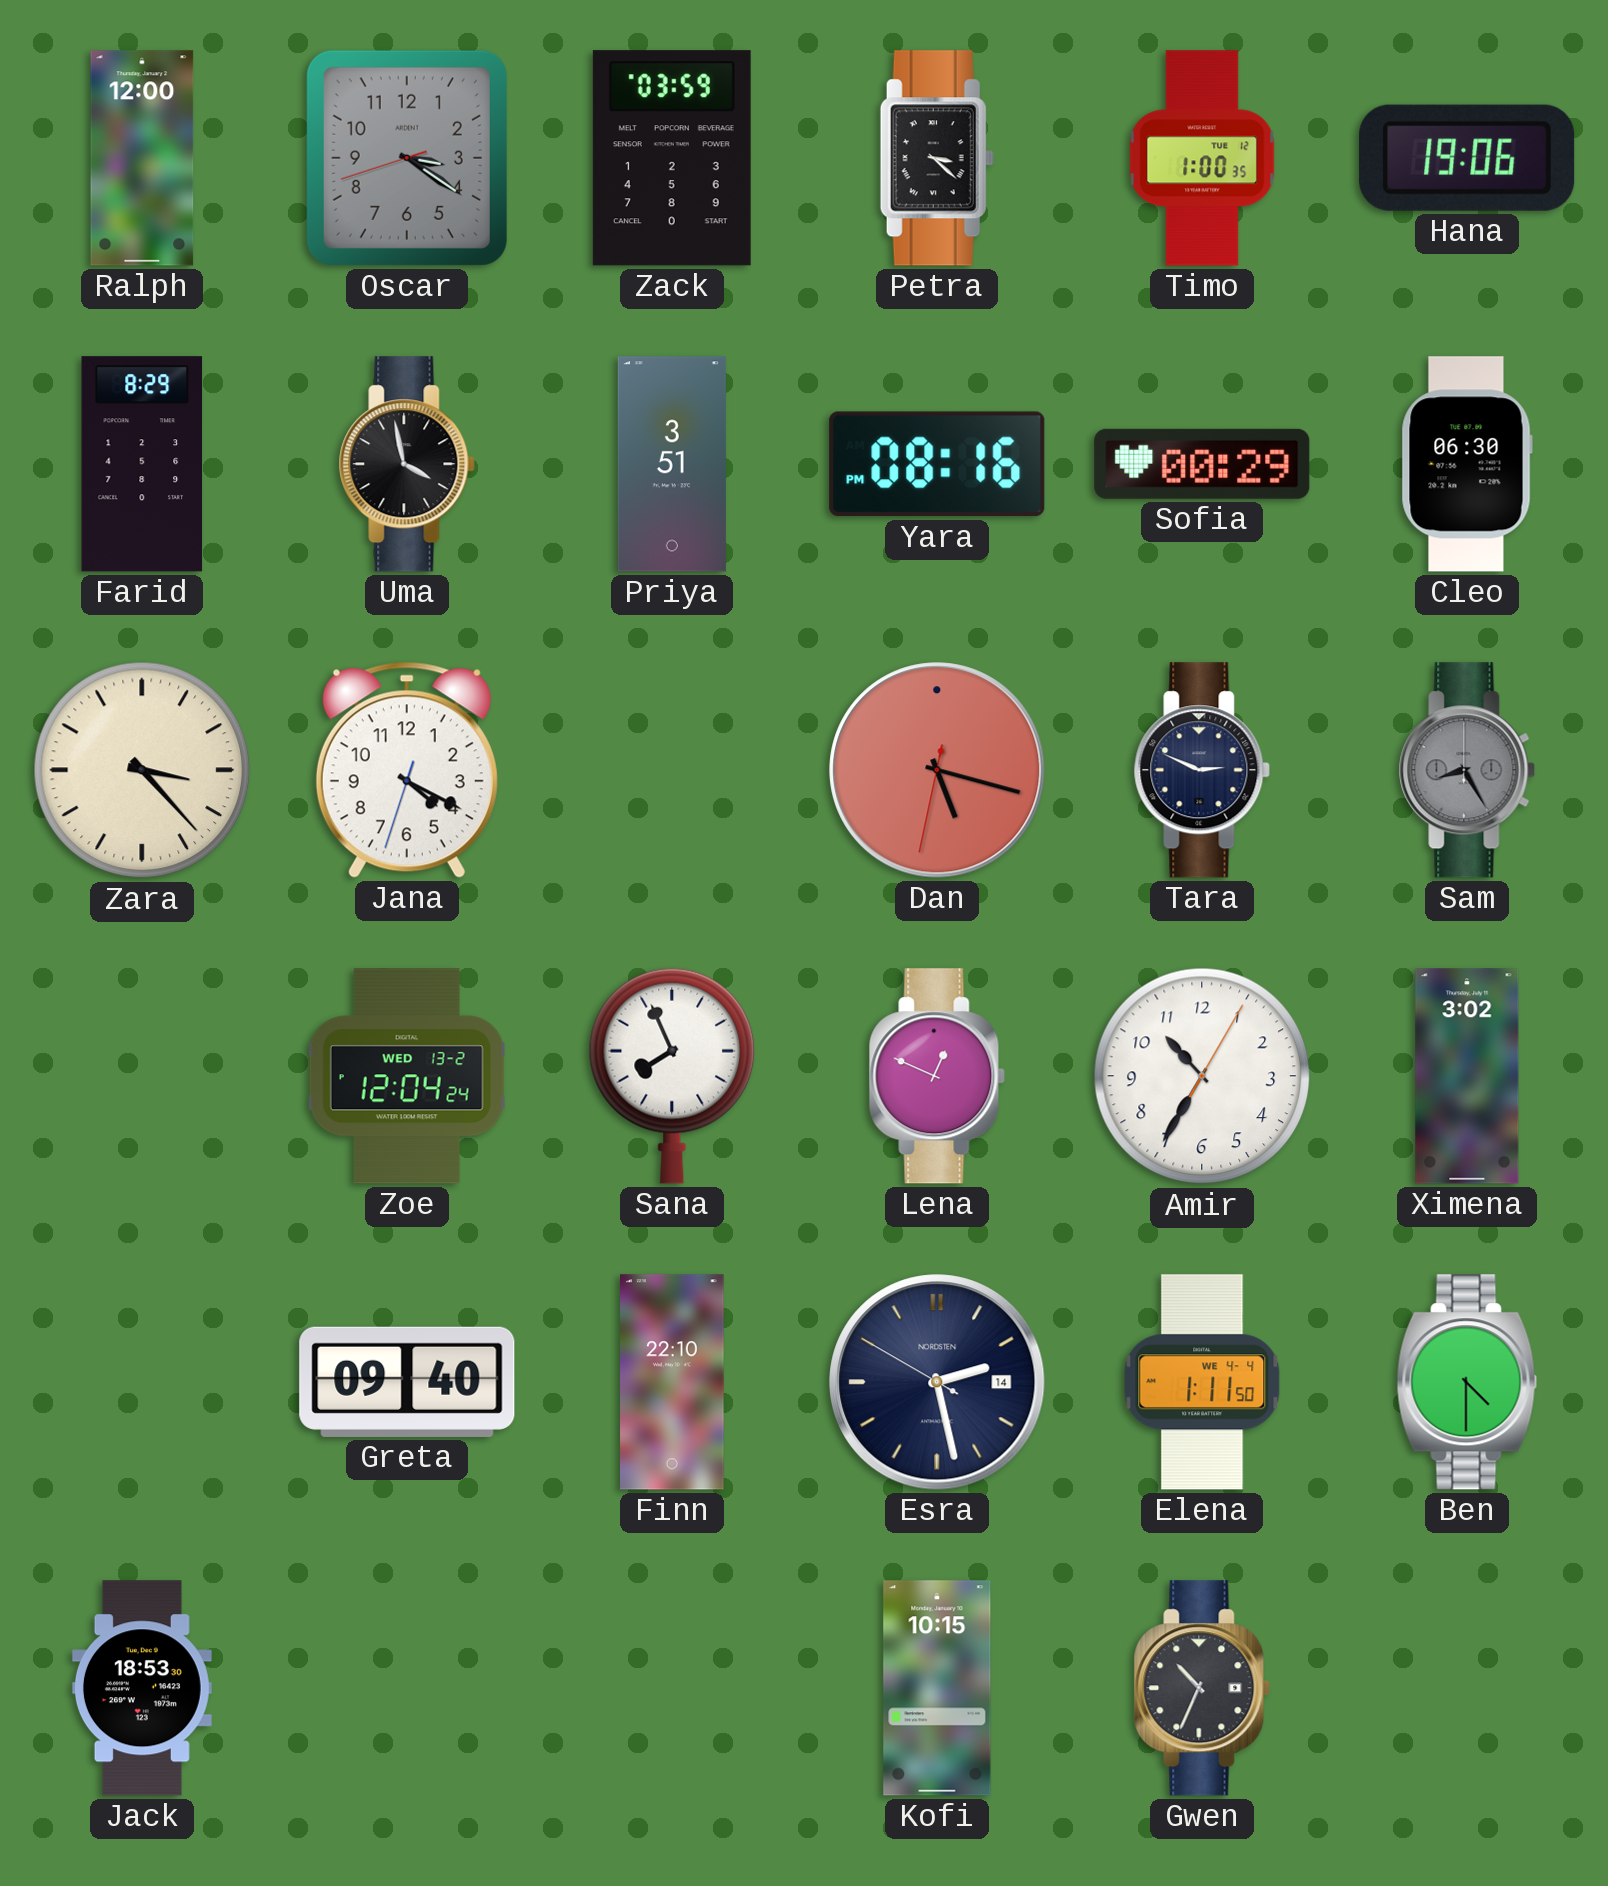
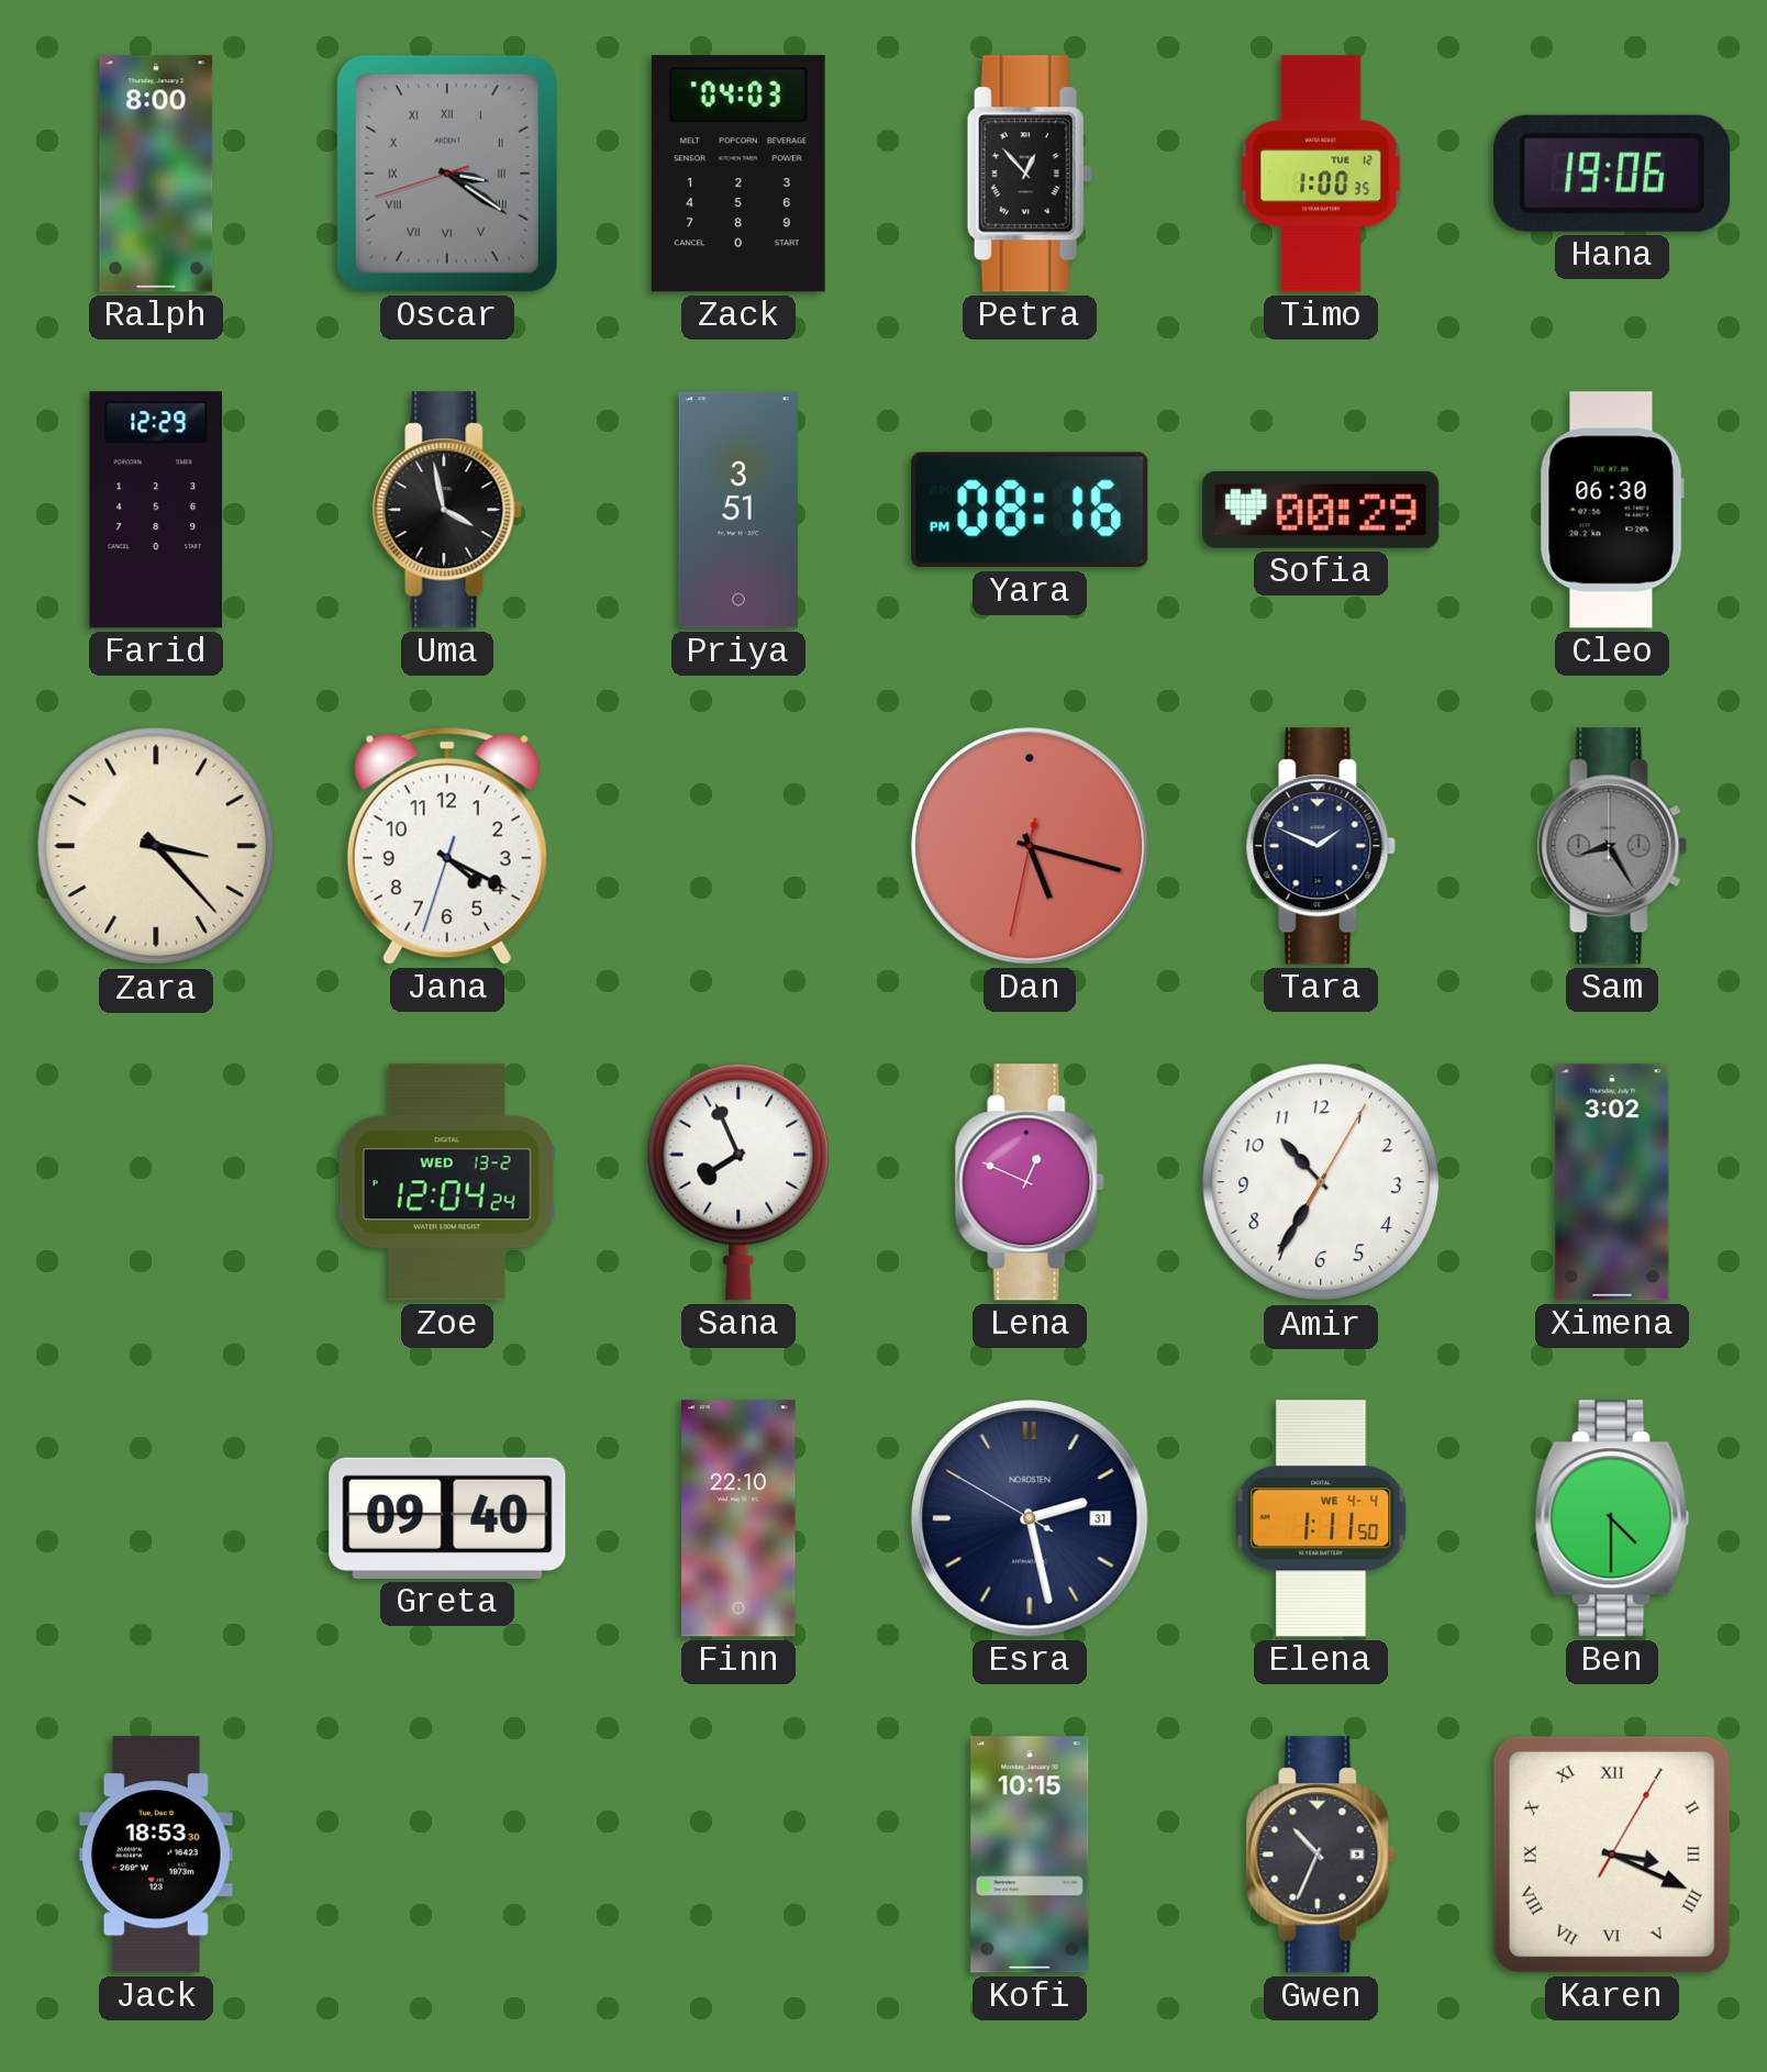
Ralph: 12:00 -> 8:00
Oscar numerals: Arabic -> Roman
Zack: 03:59 -> 04:03
Petra: 3:22 -> 12:53
Farid: 8:29 -> 12:29
Tara: 2:49 -> 1:49
Esra date: 14 -> 31
Karen: none -> 3:19
